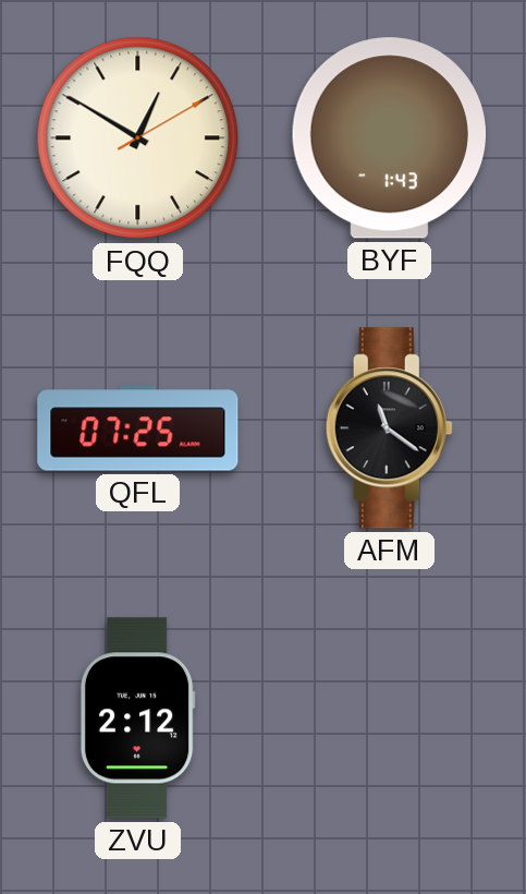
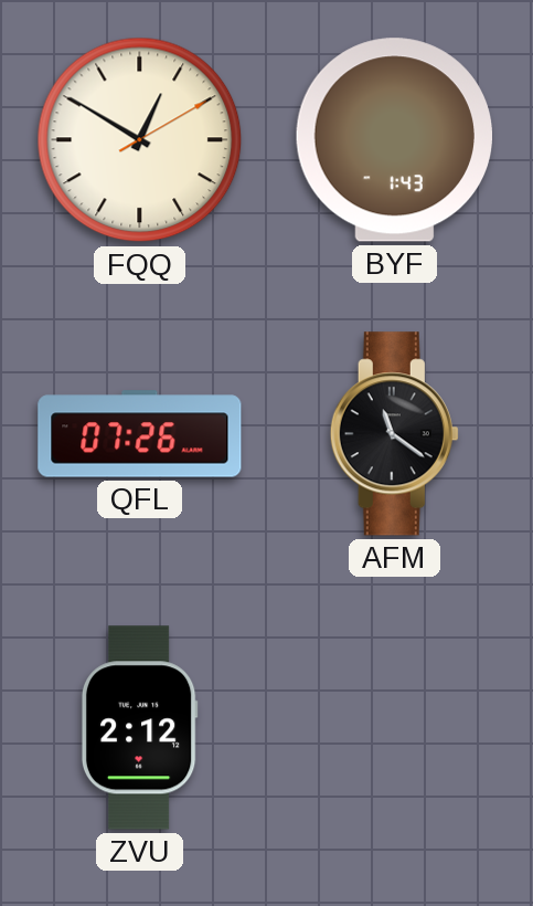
QFL: 07:25 -> 07:26
